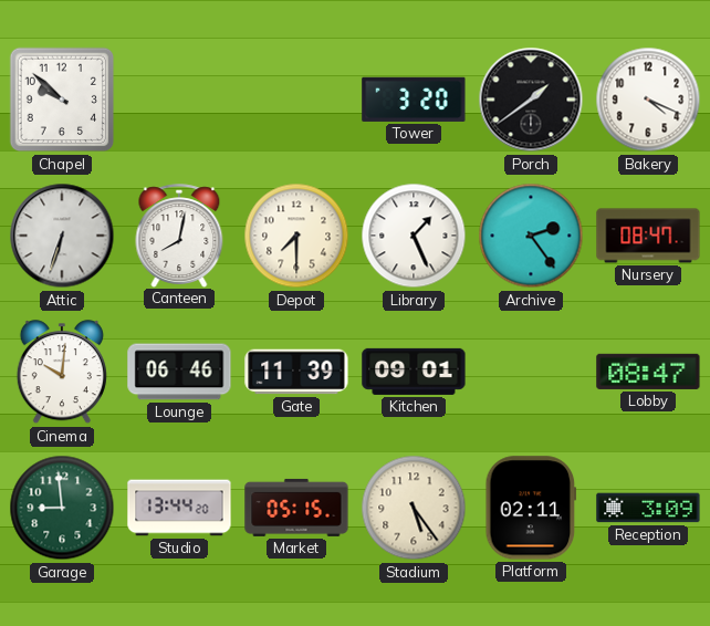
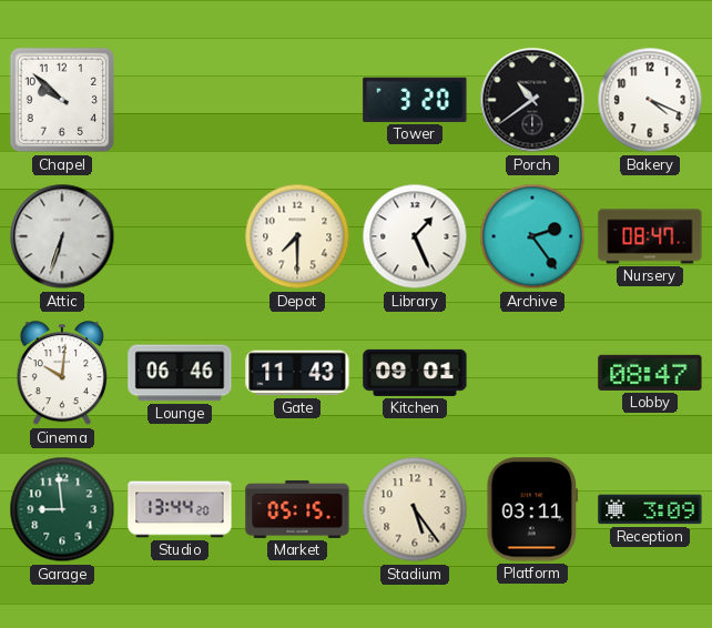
Porch: 1:39 -> 10:39
Canteen: 8:02 -> none
Gate: 11:39 -> 11:43
Platform: 02:11 -> 03:11
